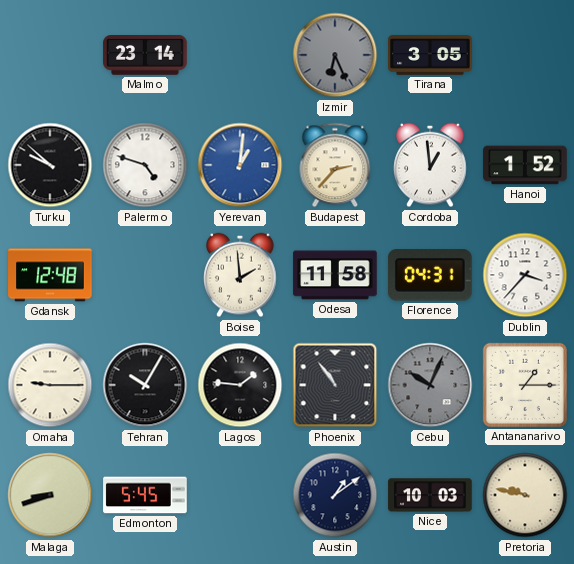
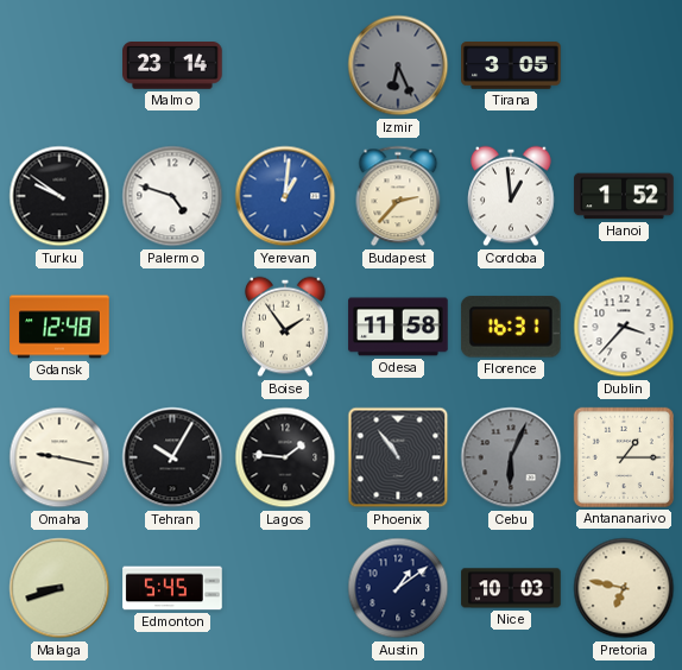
Turku: 9:52 -> 9:51
Boise: 1:59 -> 1:54
Florence: 04:31 -> 16:31
Omaha: 9:15 -> 9:17
Cebu: 10:04 -> 6:04
Pretoria: 9:47 -> 6:47
